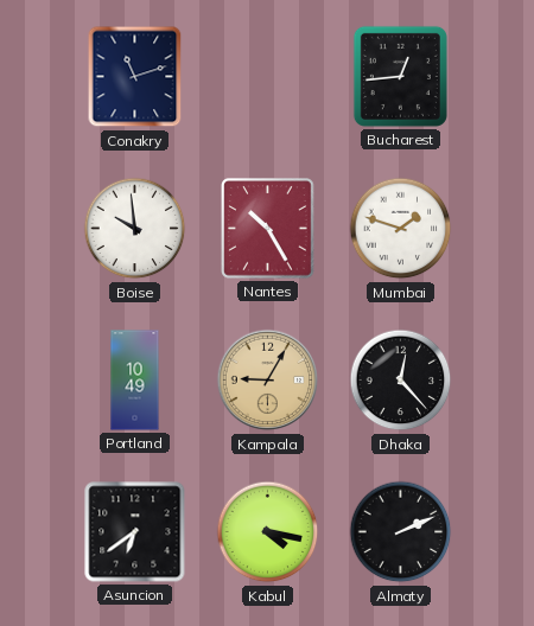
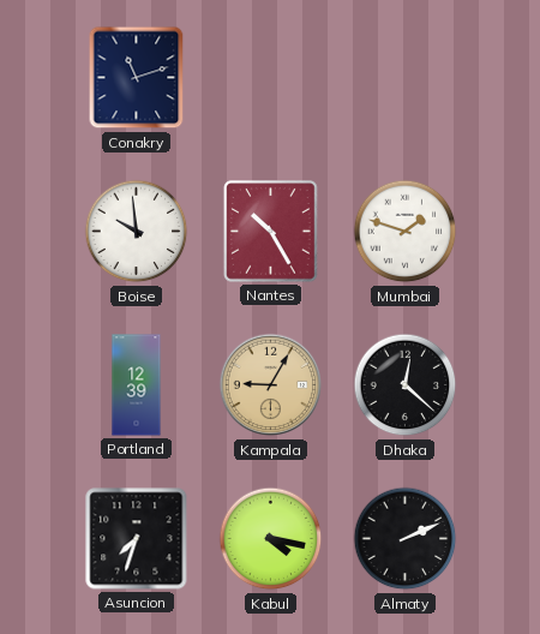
Bucharest: 12:44 -> none
Portland: 10:49 -> 12:39
Dhaka: 12:23 -> 12:22
Asuncion: 6:39 -> 7:33
